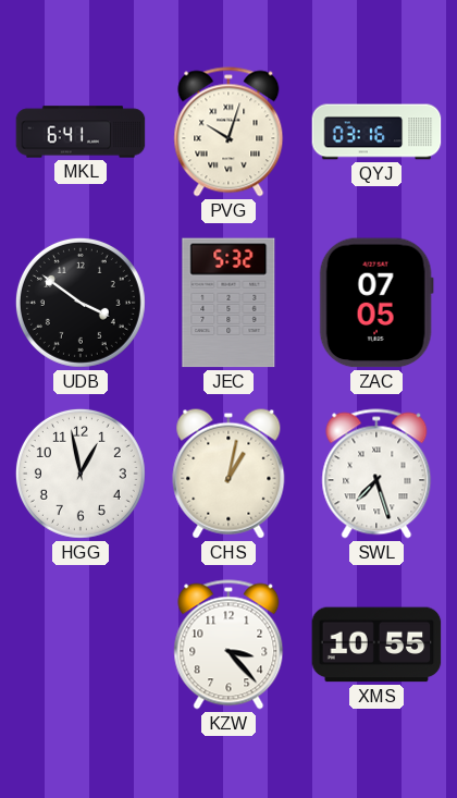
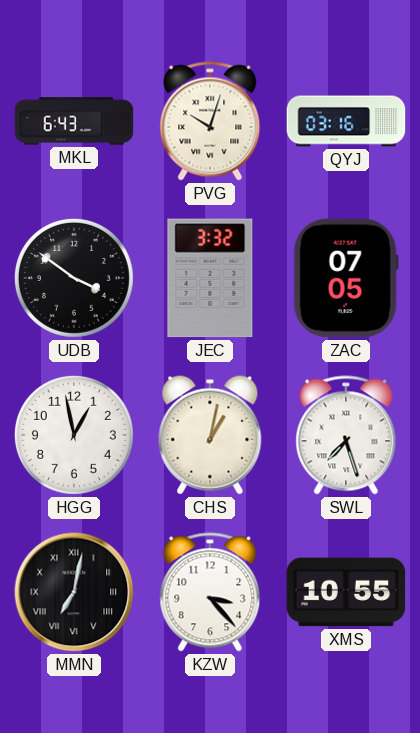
MKL: 6:41 -> 6:43
JEC: 5:32 -> 3:32
MMN: none -> 7:02
